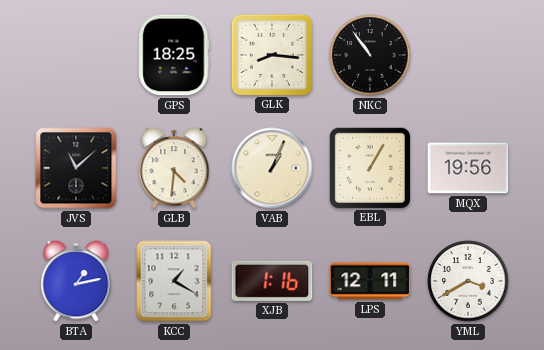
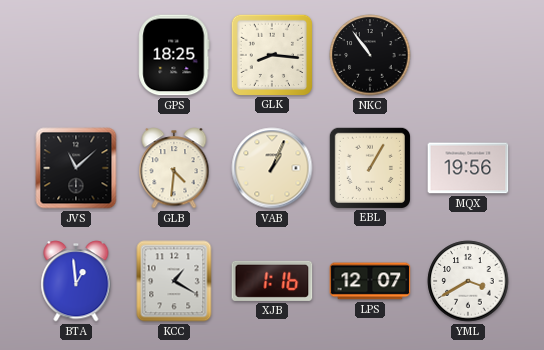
BTA: 1:13 -> 12:59
LPS: 12:11 -> 12:07
